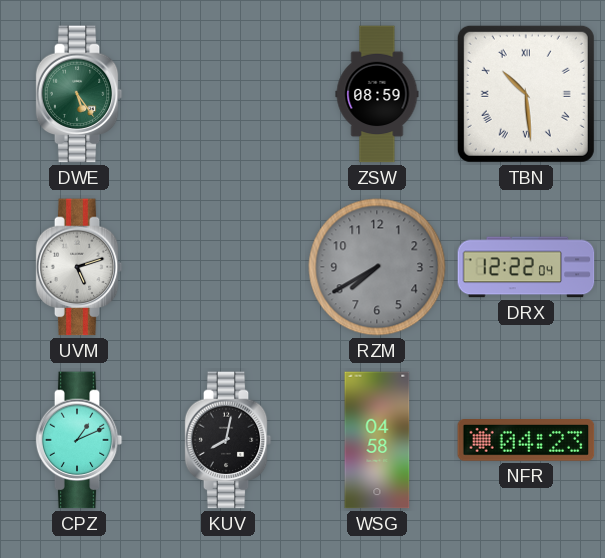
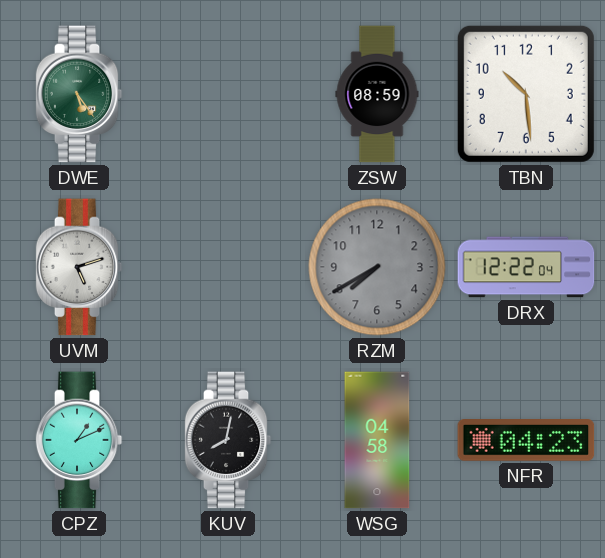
TBN numerals: Roman -> Arabic
